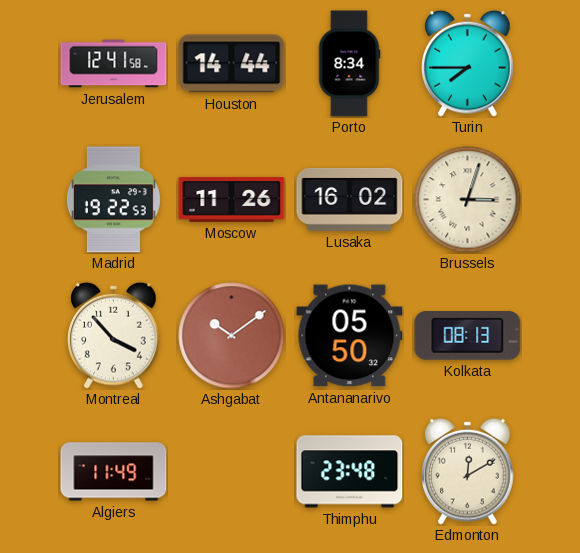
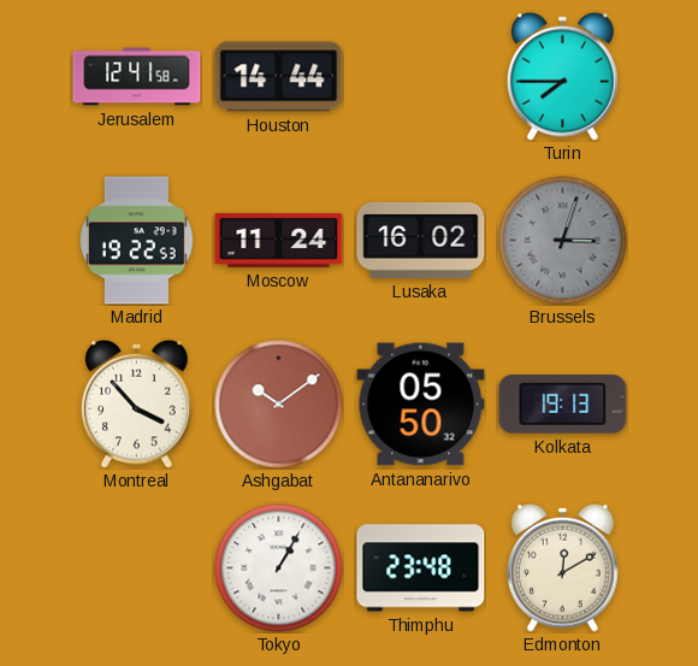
Porto: 8:34 -> none
Moscow: 11:26 -> 11:24
Brussels dial: cream -> grey
Kolkata: 08:13 -> 19:13
Algiers: 11:49 -> none
Tokyo: none -> 1:05
